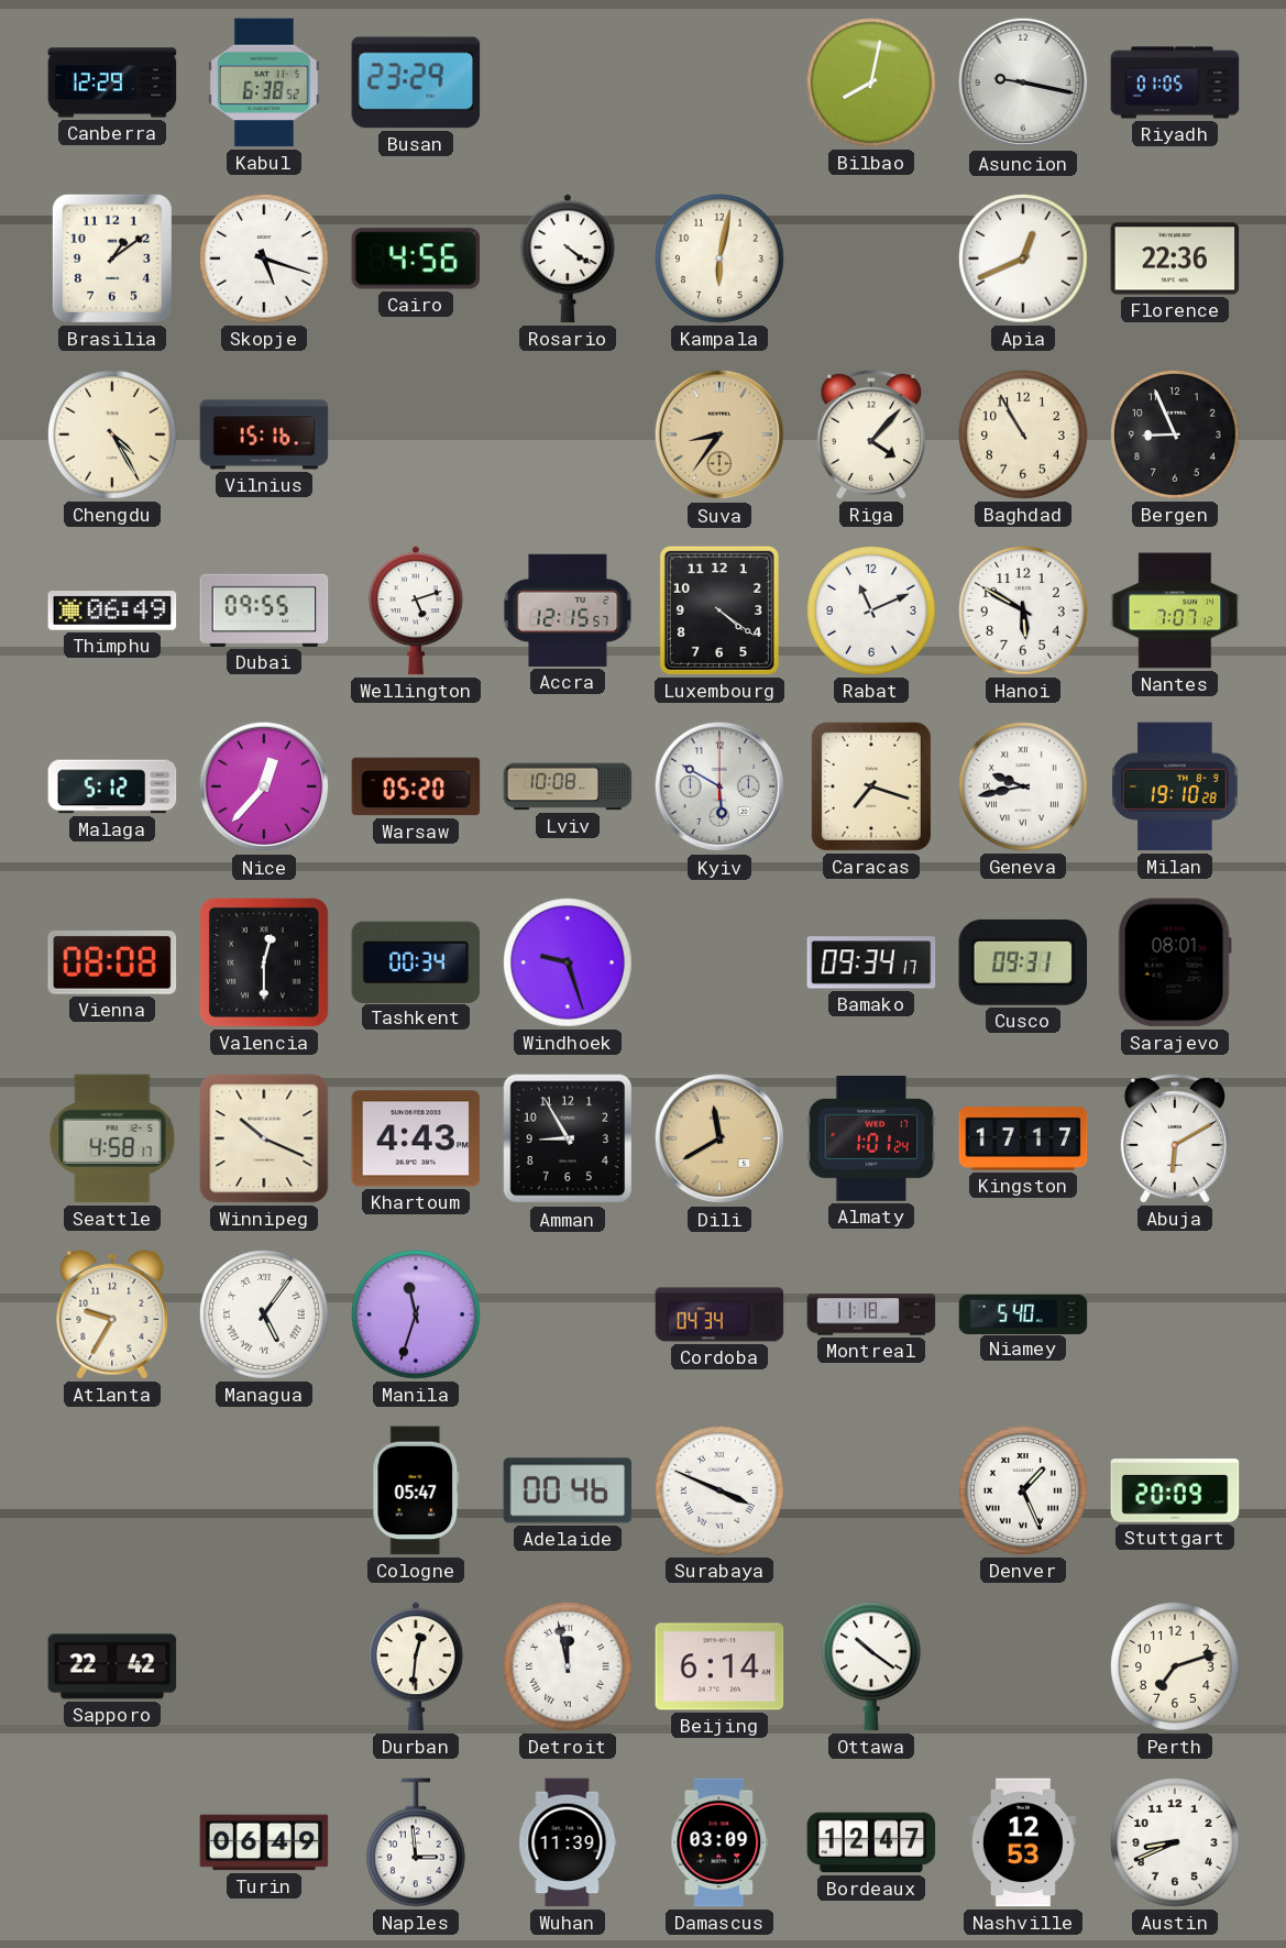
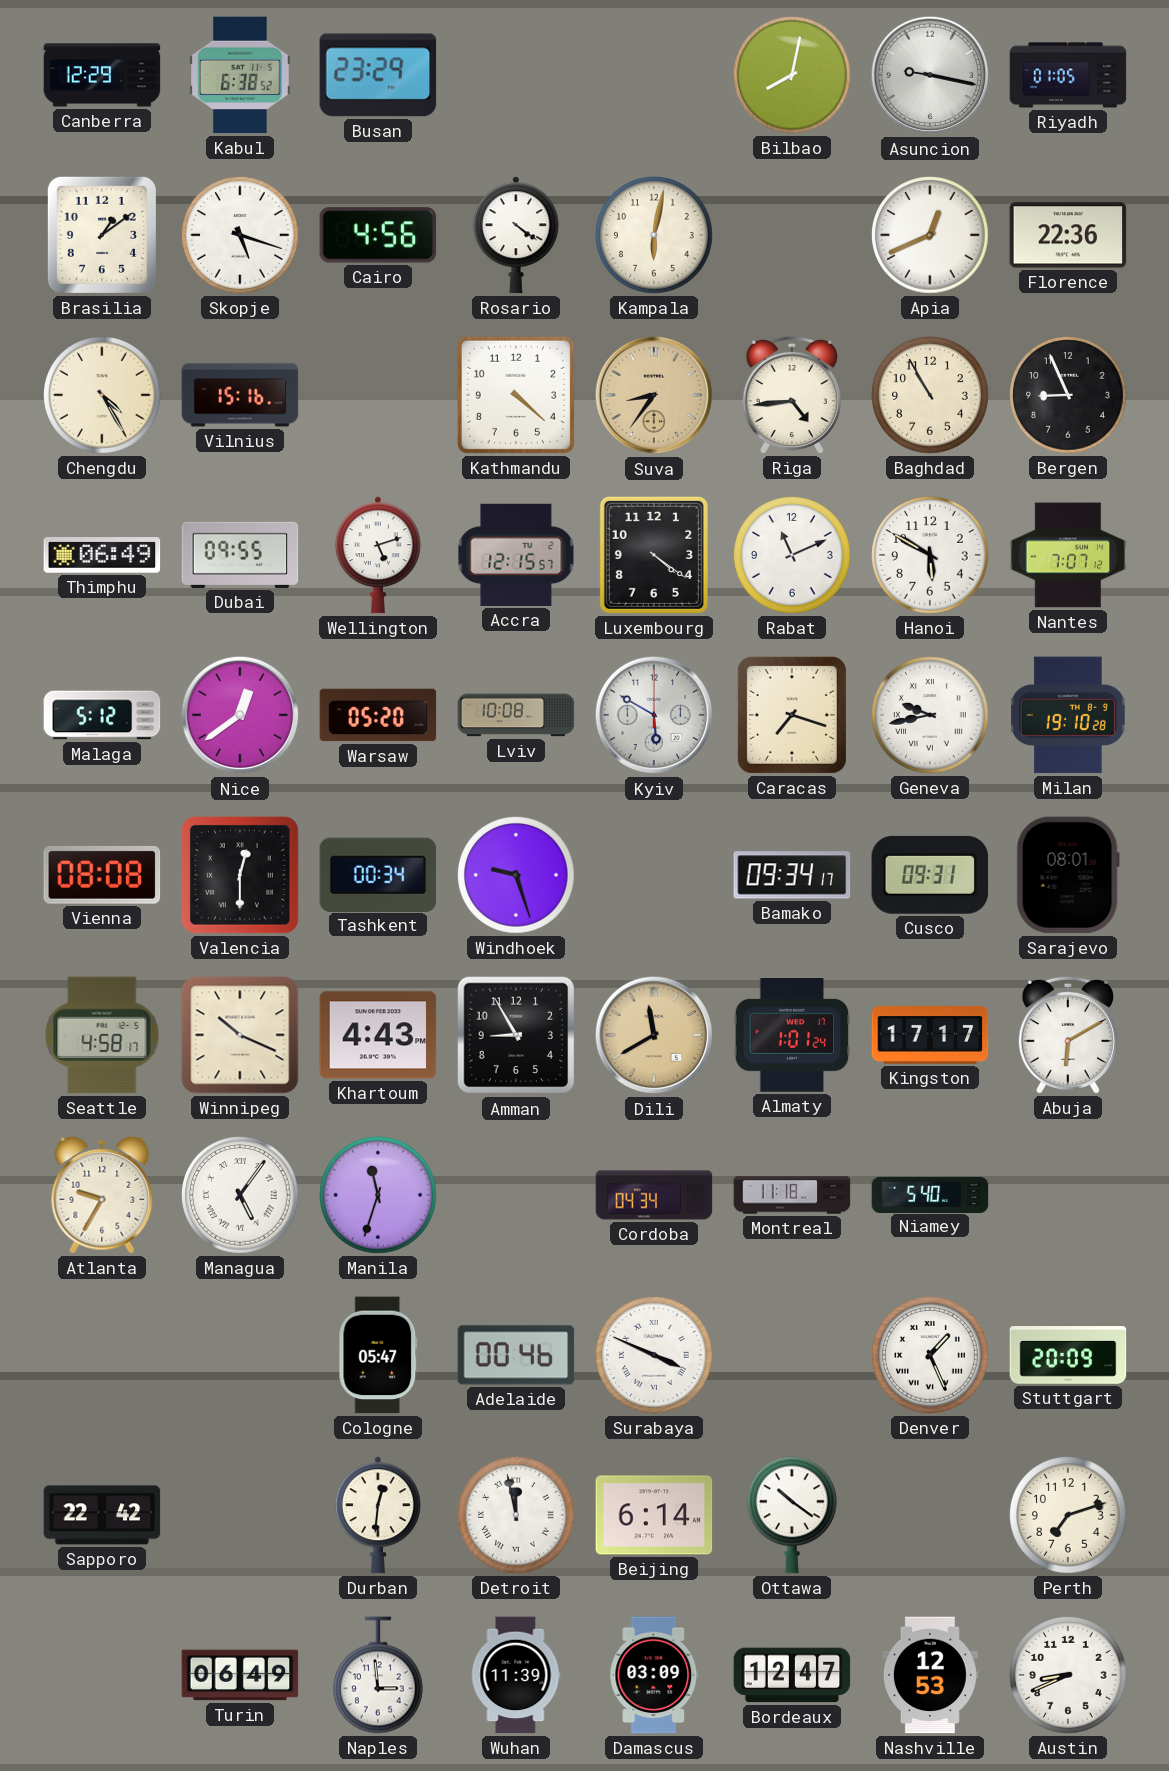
Kathmandu: none -> 4:22
Riga: 4:07 -> 4:44
Nice: 12:37 -> 12:39
